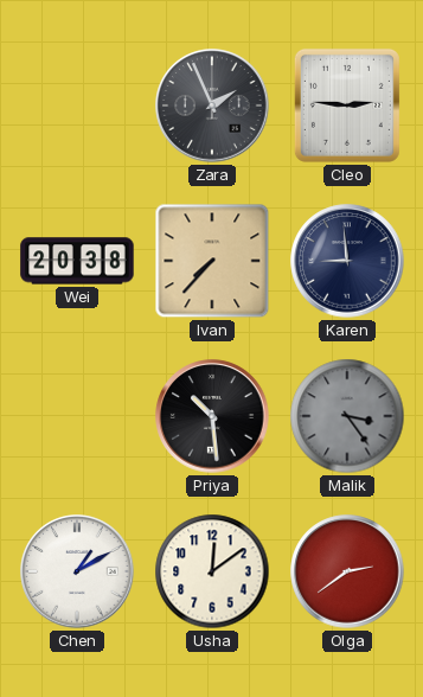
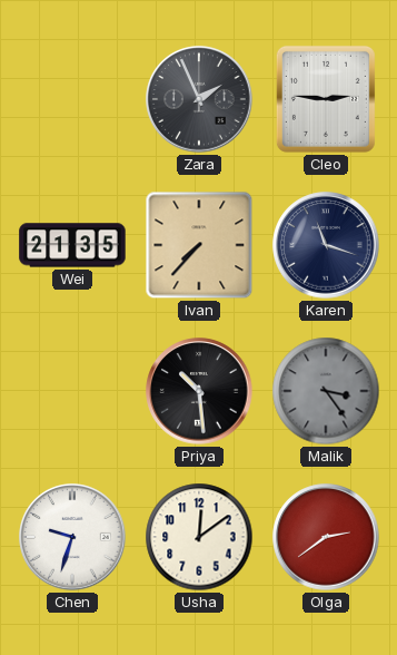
Wei: 20:38 -> 21:35
Karen: 8:59 -> 11:18
Chen: 1:10 -> 9:33
